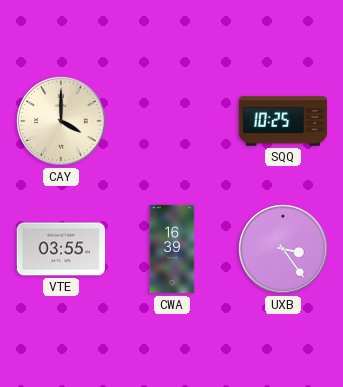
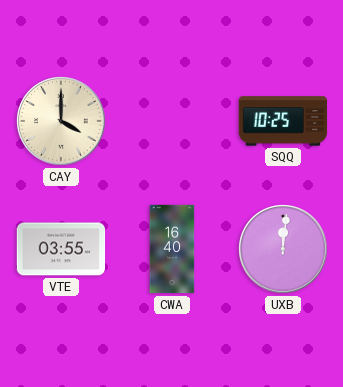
CWA: 16:39 -> 16:40
UXB: 3:24 -> 12:01
